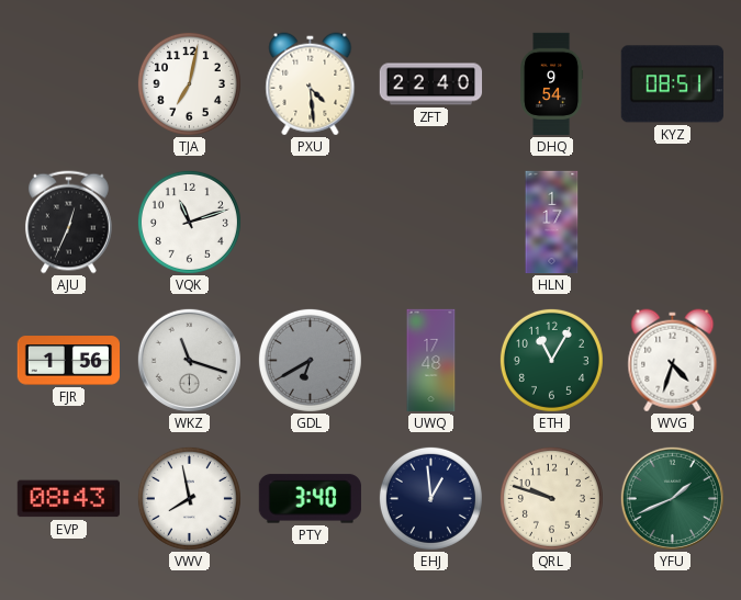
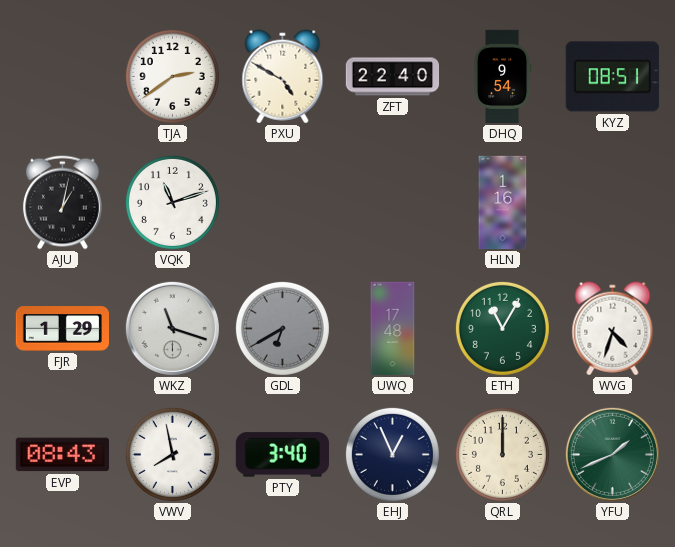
TJA: 7:02 -> 2:39
PXU: 4:29 -> 4:50
AJU: 12:34 -> 1:02
HLN: 1:17 -> 1:16
FJR: 1:56 -> 1:29
EHJ: 12:59 -> 12:56
QRL: 9:48 -> 12:00
